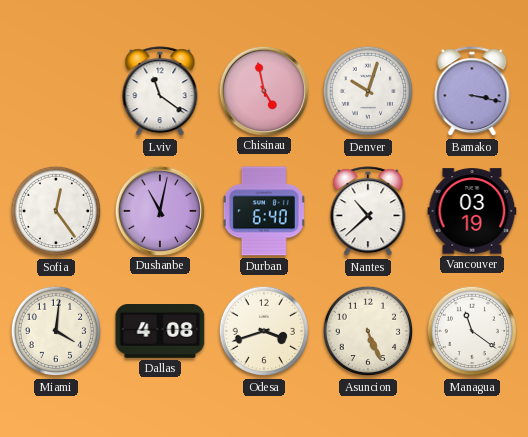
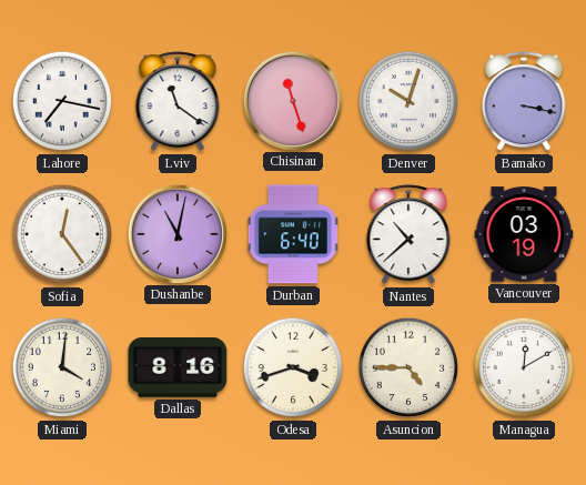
Lahore: none -> 7:17
Chisinau: 4:58 -> 11:27
Dallas: 4:08 -> 8:16
Asuncion: 5:26 -> 4:45
Managua: 11:21 -> 12:10
